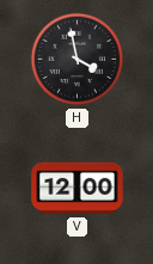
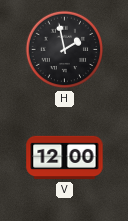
H: 3:58 -> 1:58
